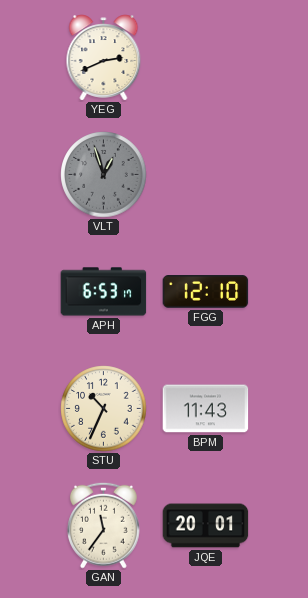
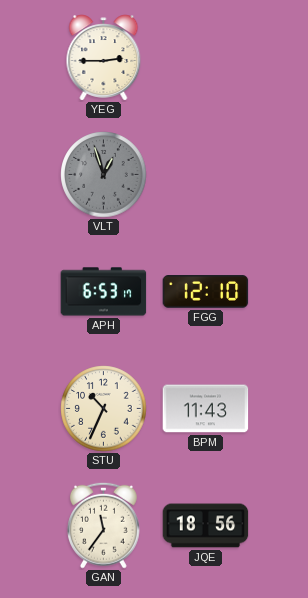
YEG: 2:41 -> 2:45
JQE: 20:01 -> 18:56
